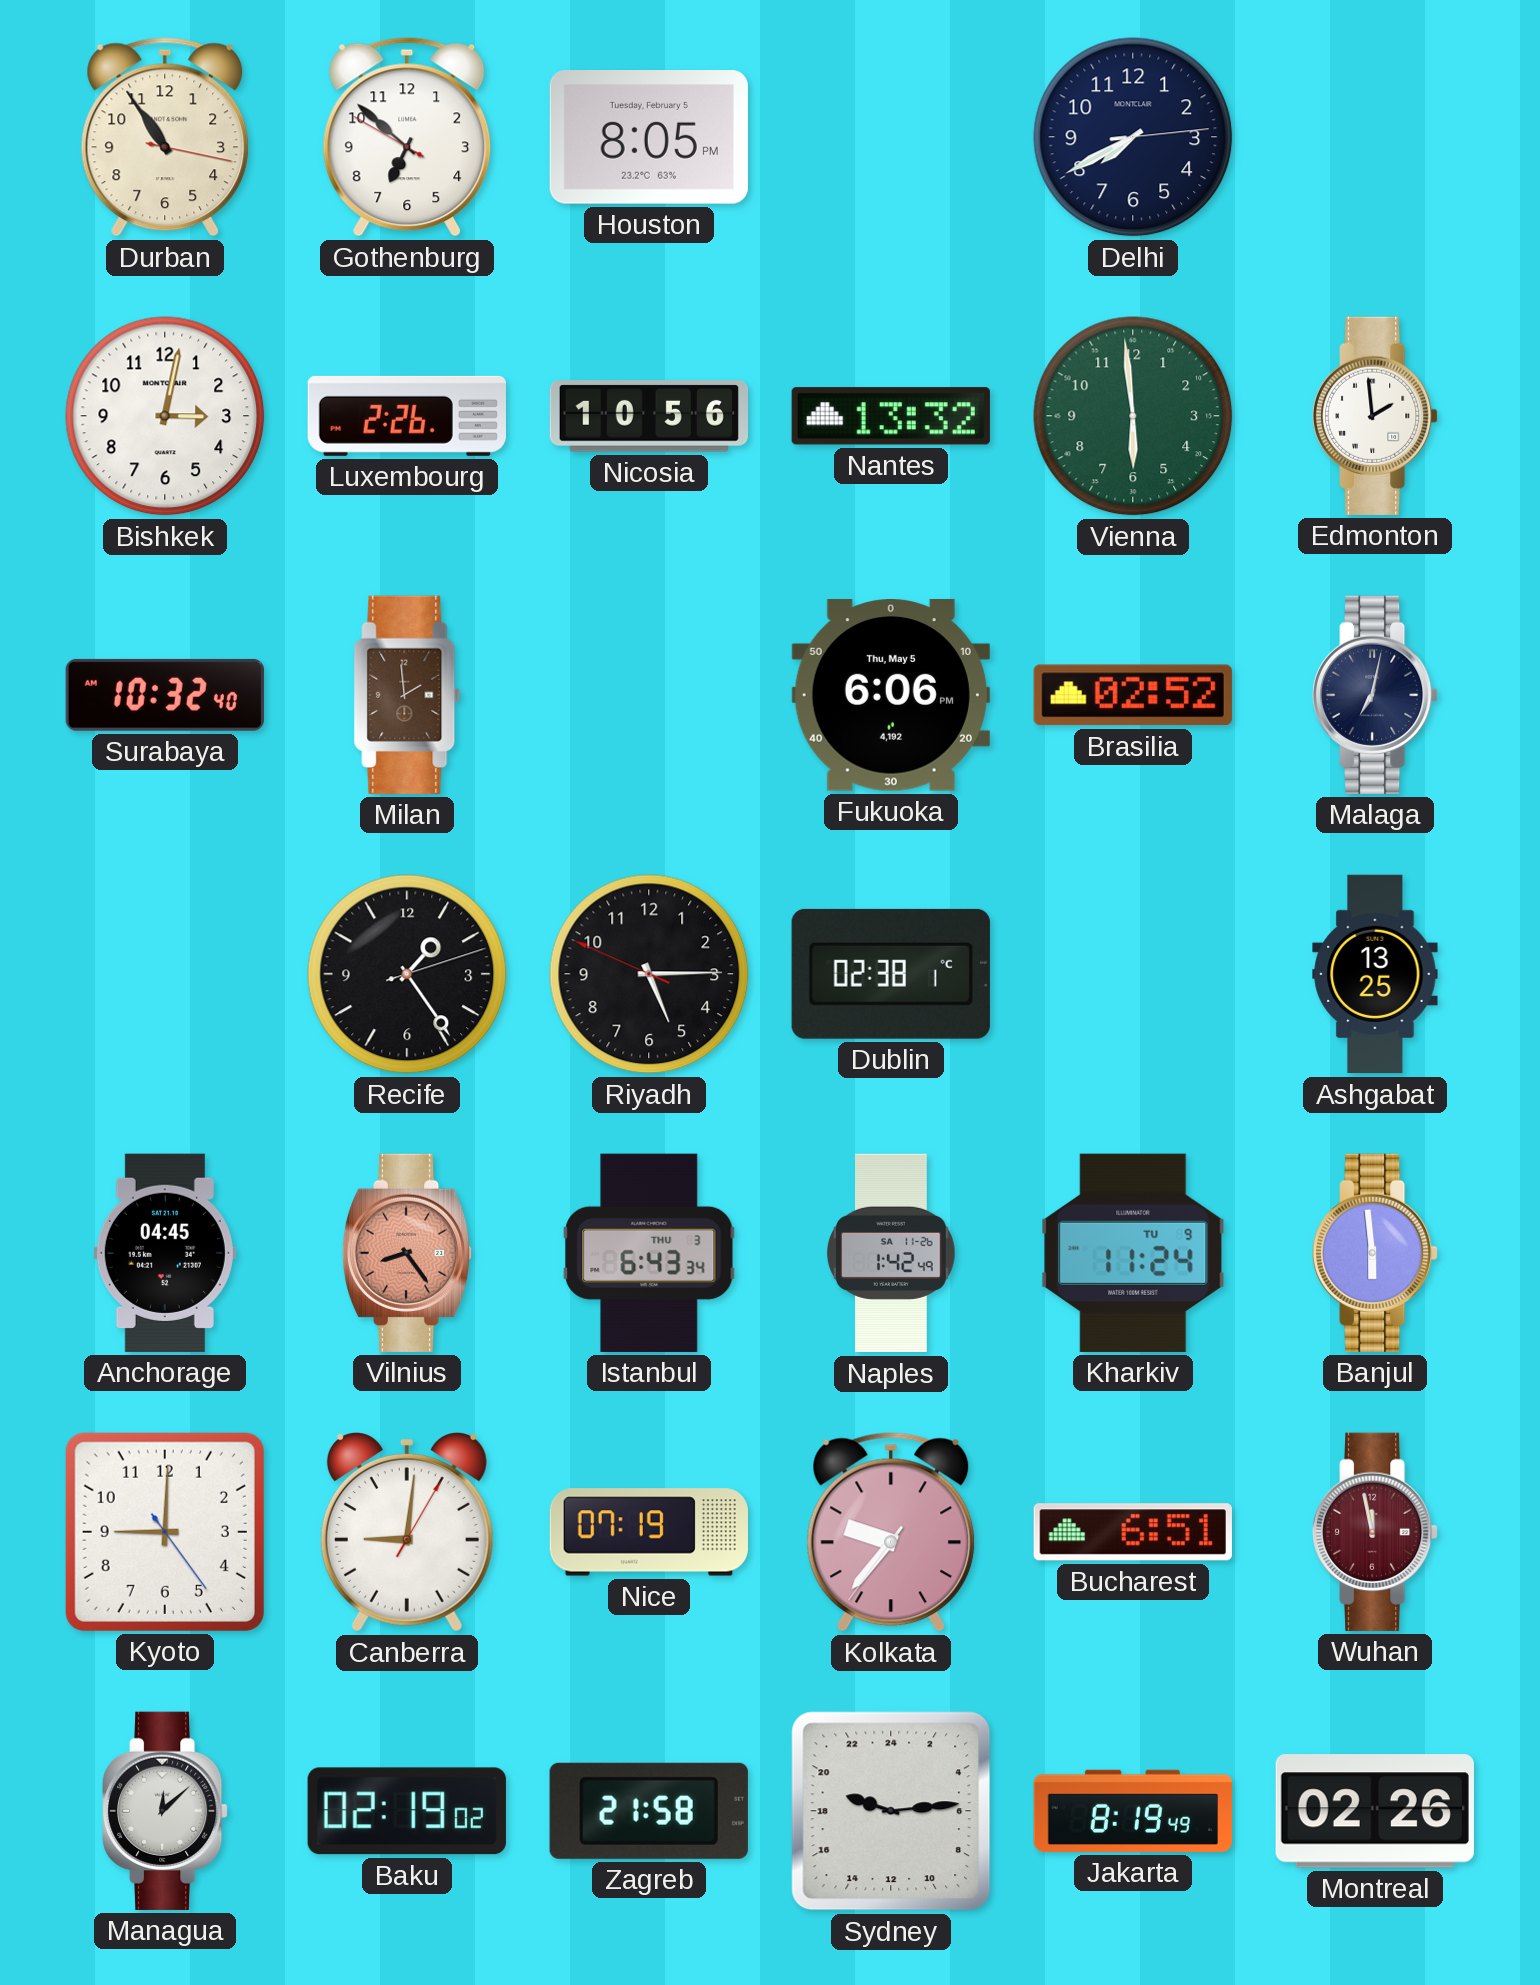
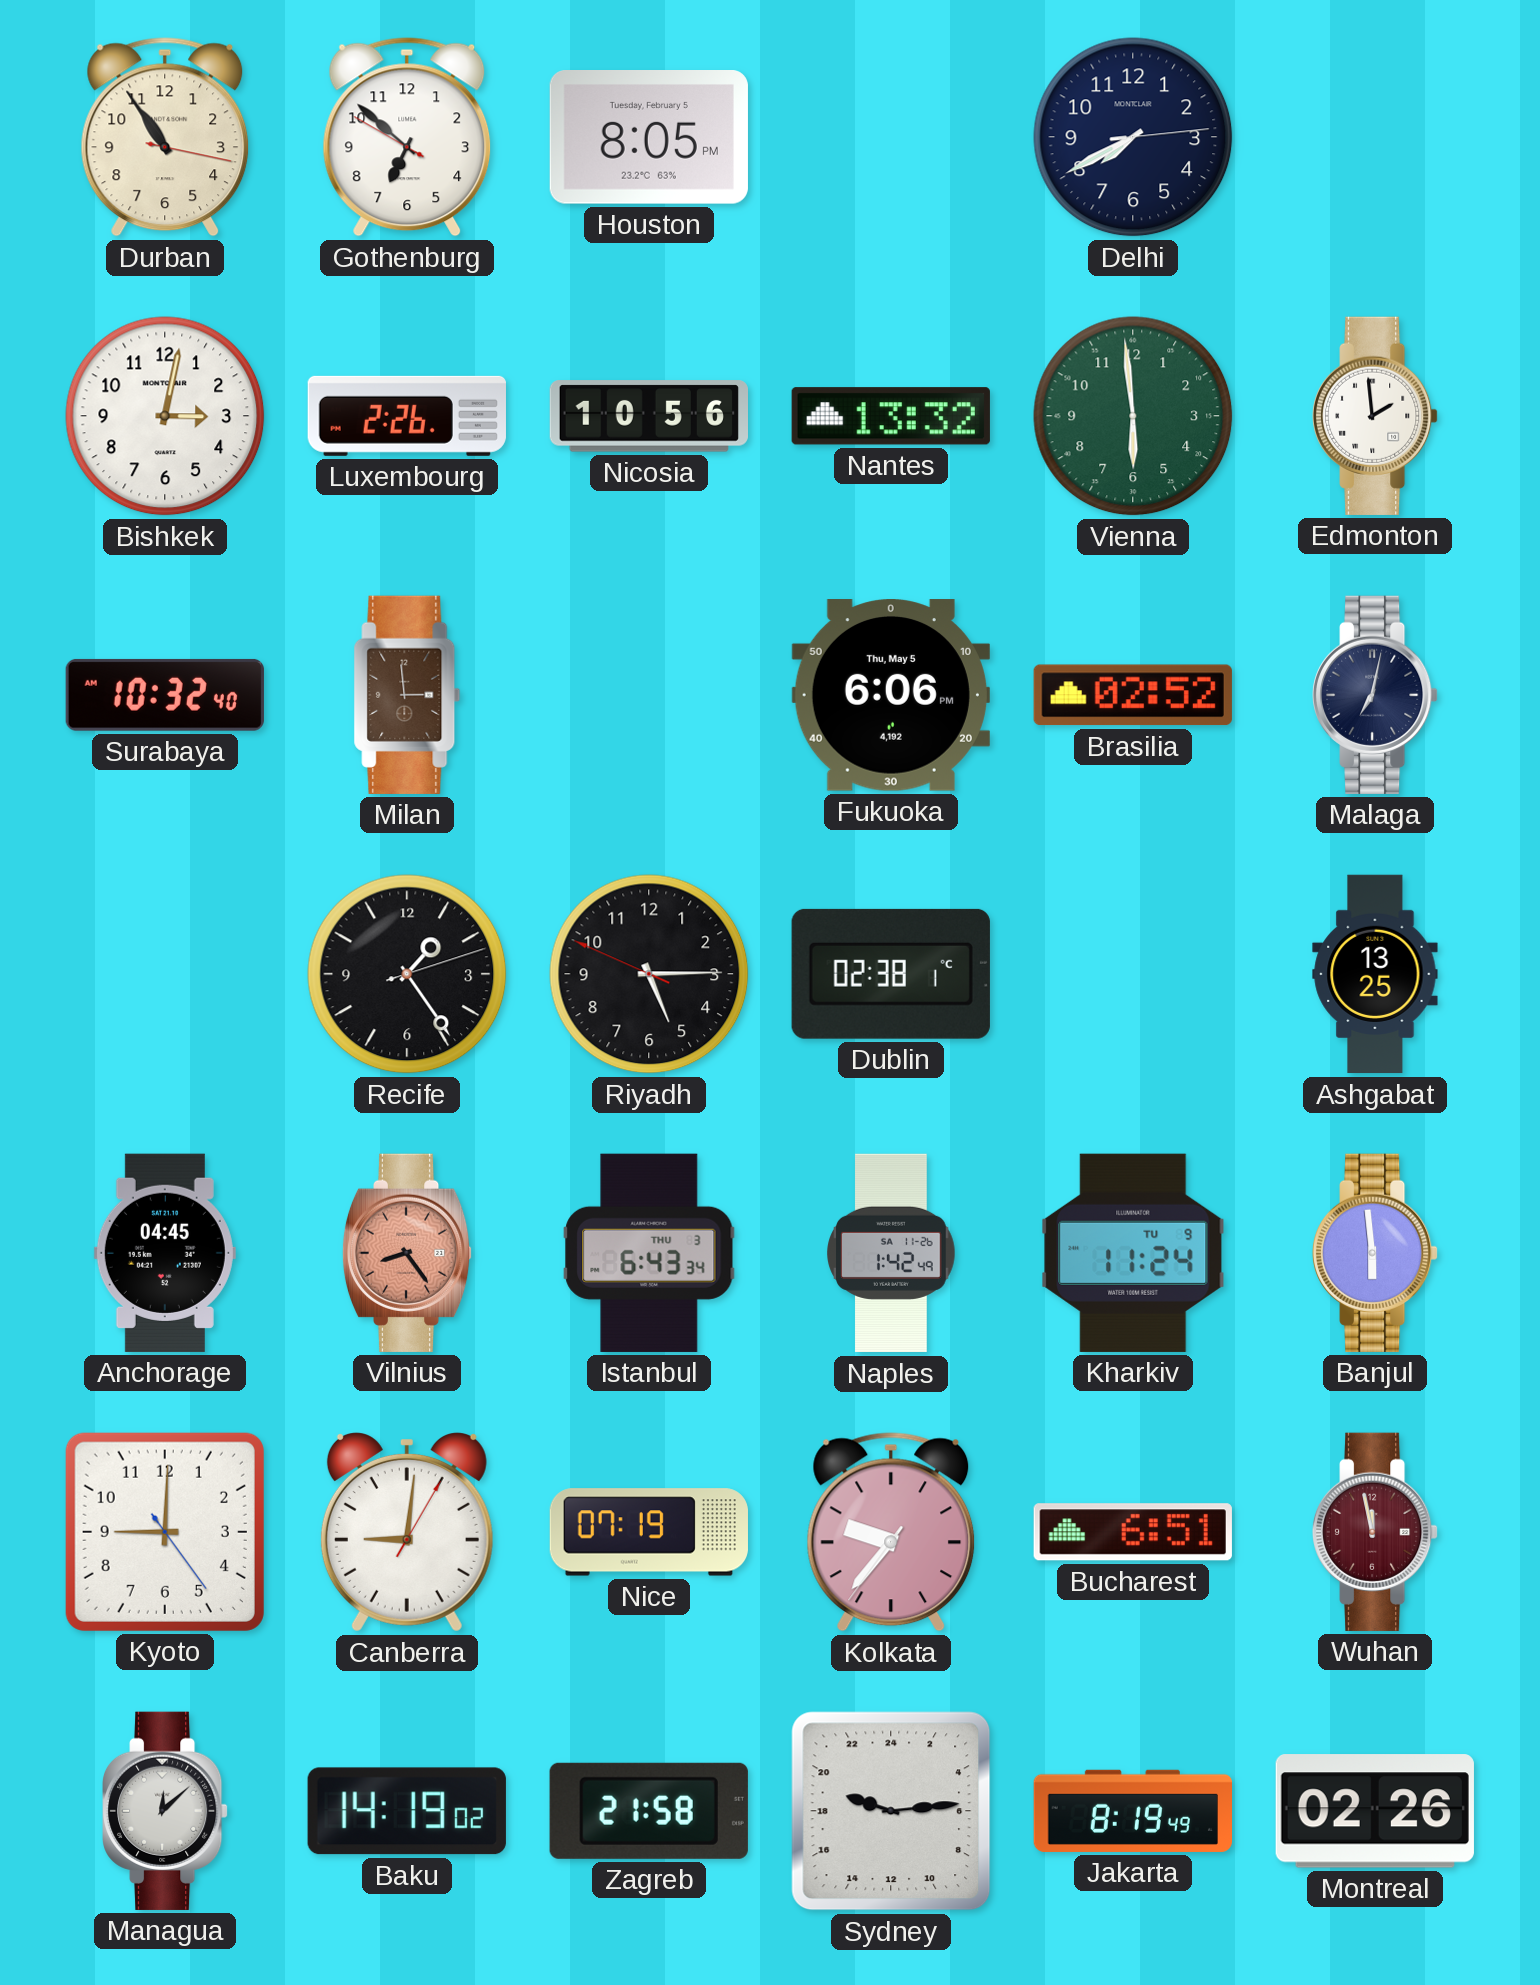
Milan: 1:59 -> 2:59
Baku: 02:19 -> 14:19
